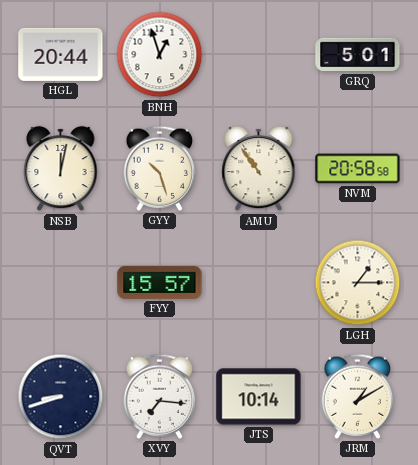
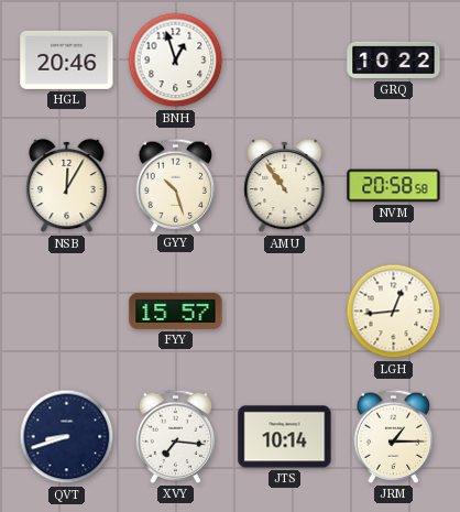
HGL: 20:44 -> 20:46
GRQ: 5:01 -> 10:22
NSB: 12:02 -> 12:05
LGH: 1:15 -> 12:44
JRM: 1:10 -> 1:15
